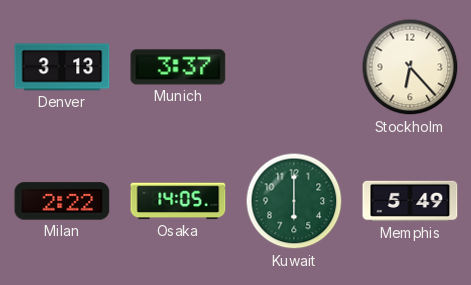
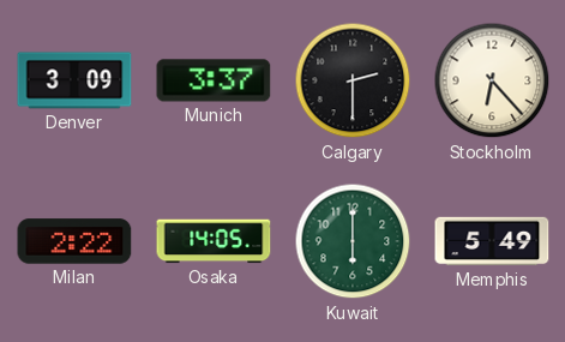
Denver: 3:13 -> 3:09
Calgary: none -> 2:30
